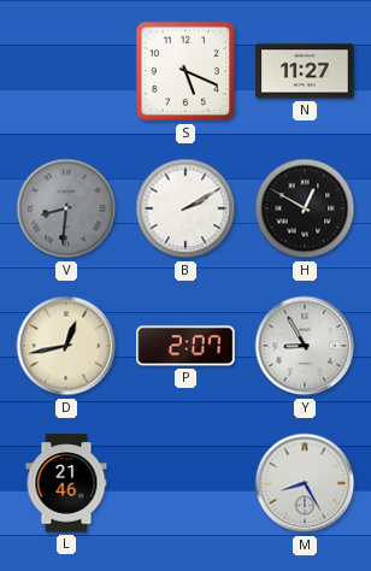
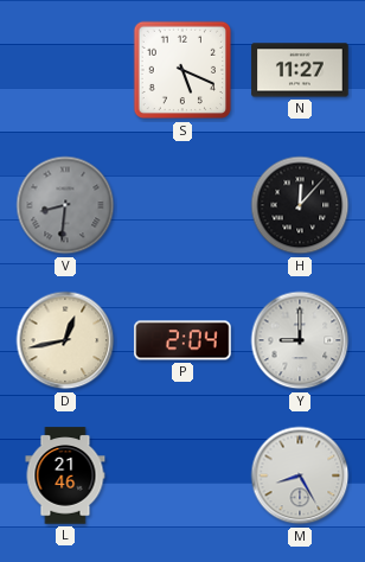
B: 2:10 -> none
H: 12:50 -> 12:07
P: 2:07 -> 2:04
Y: 8:55 -> 9:00
